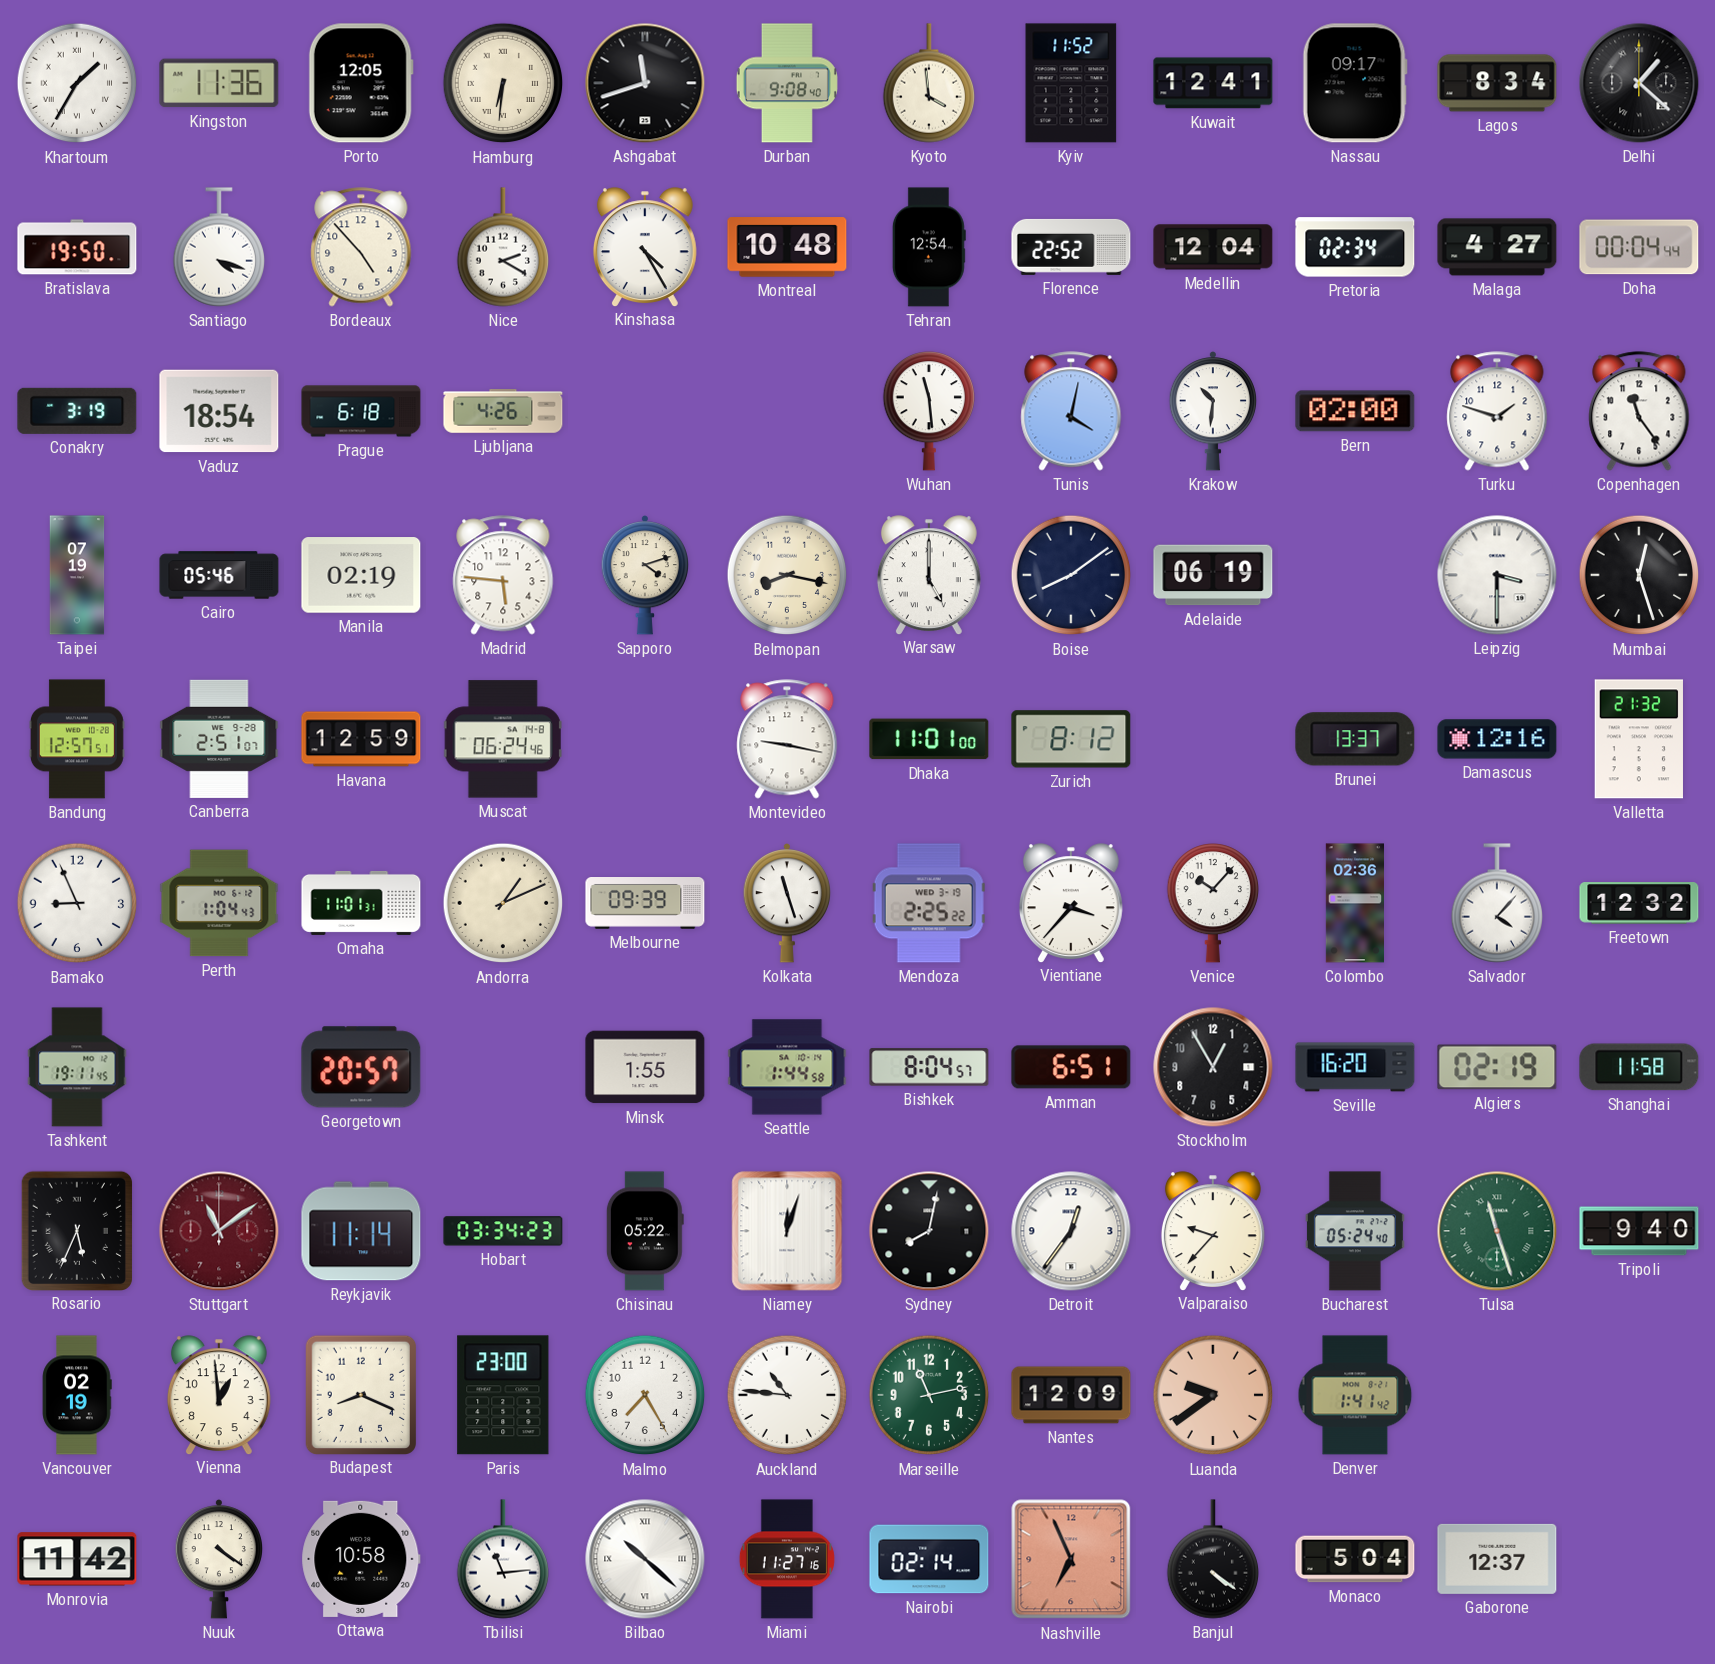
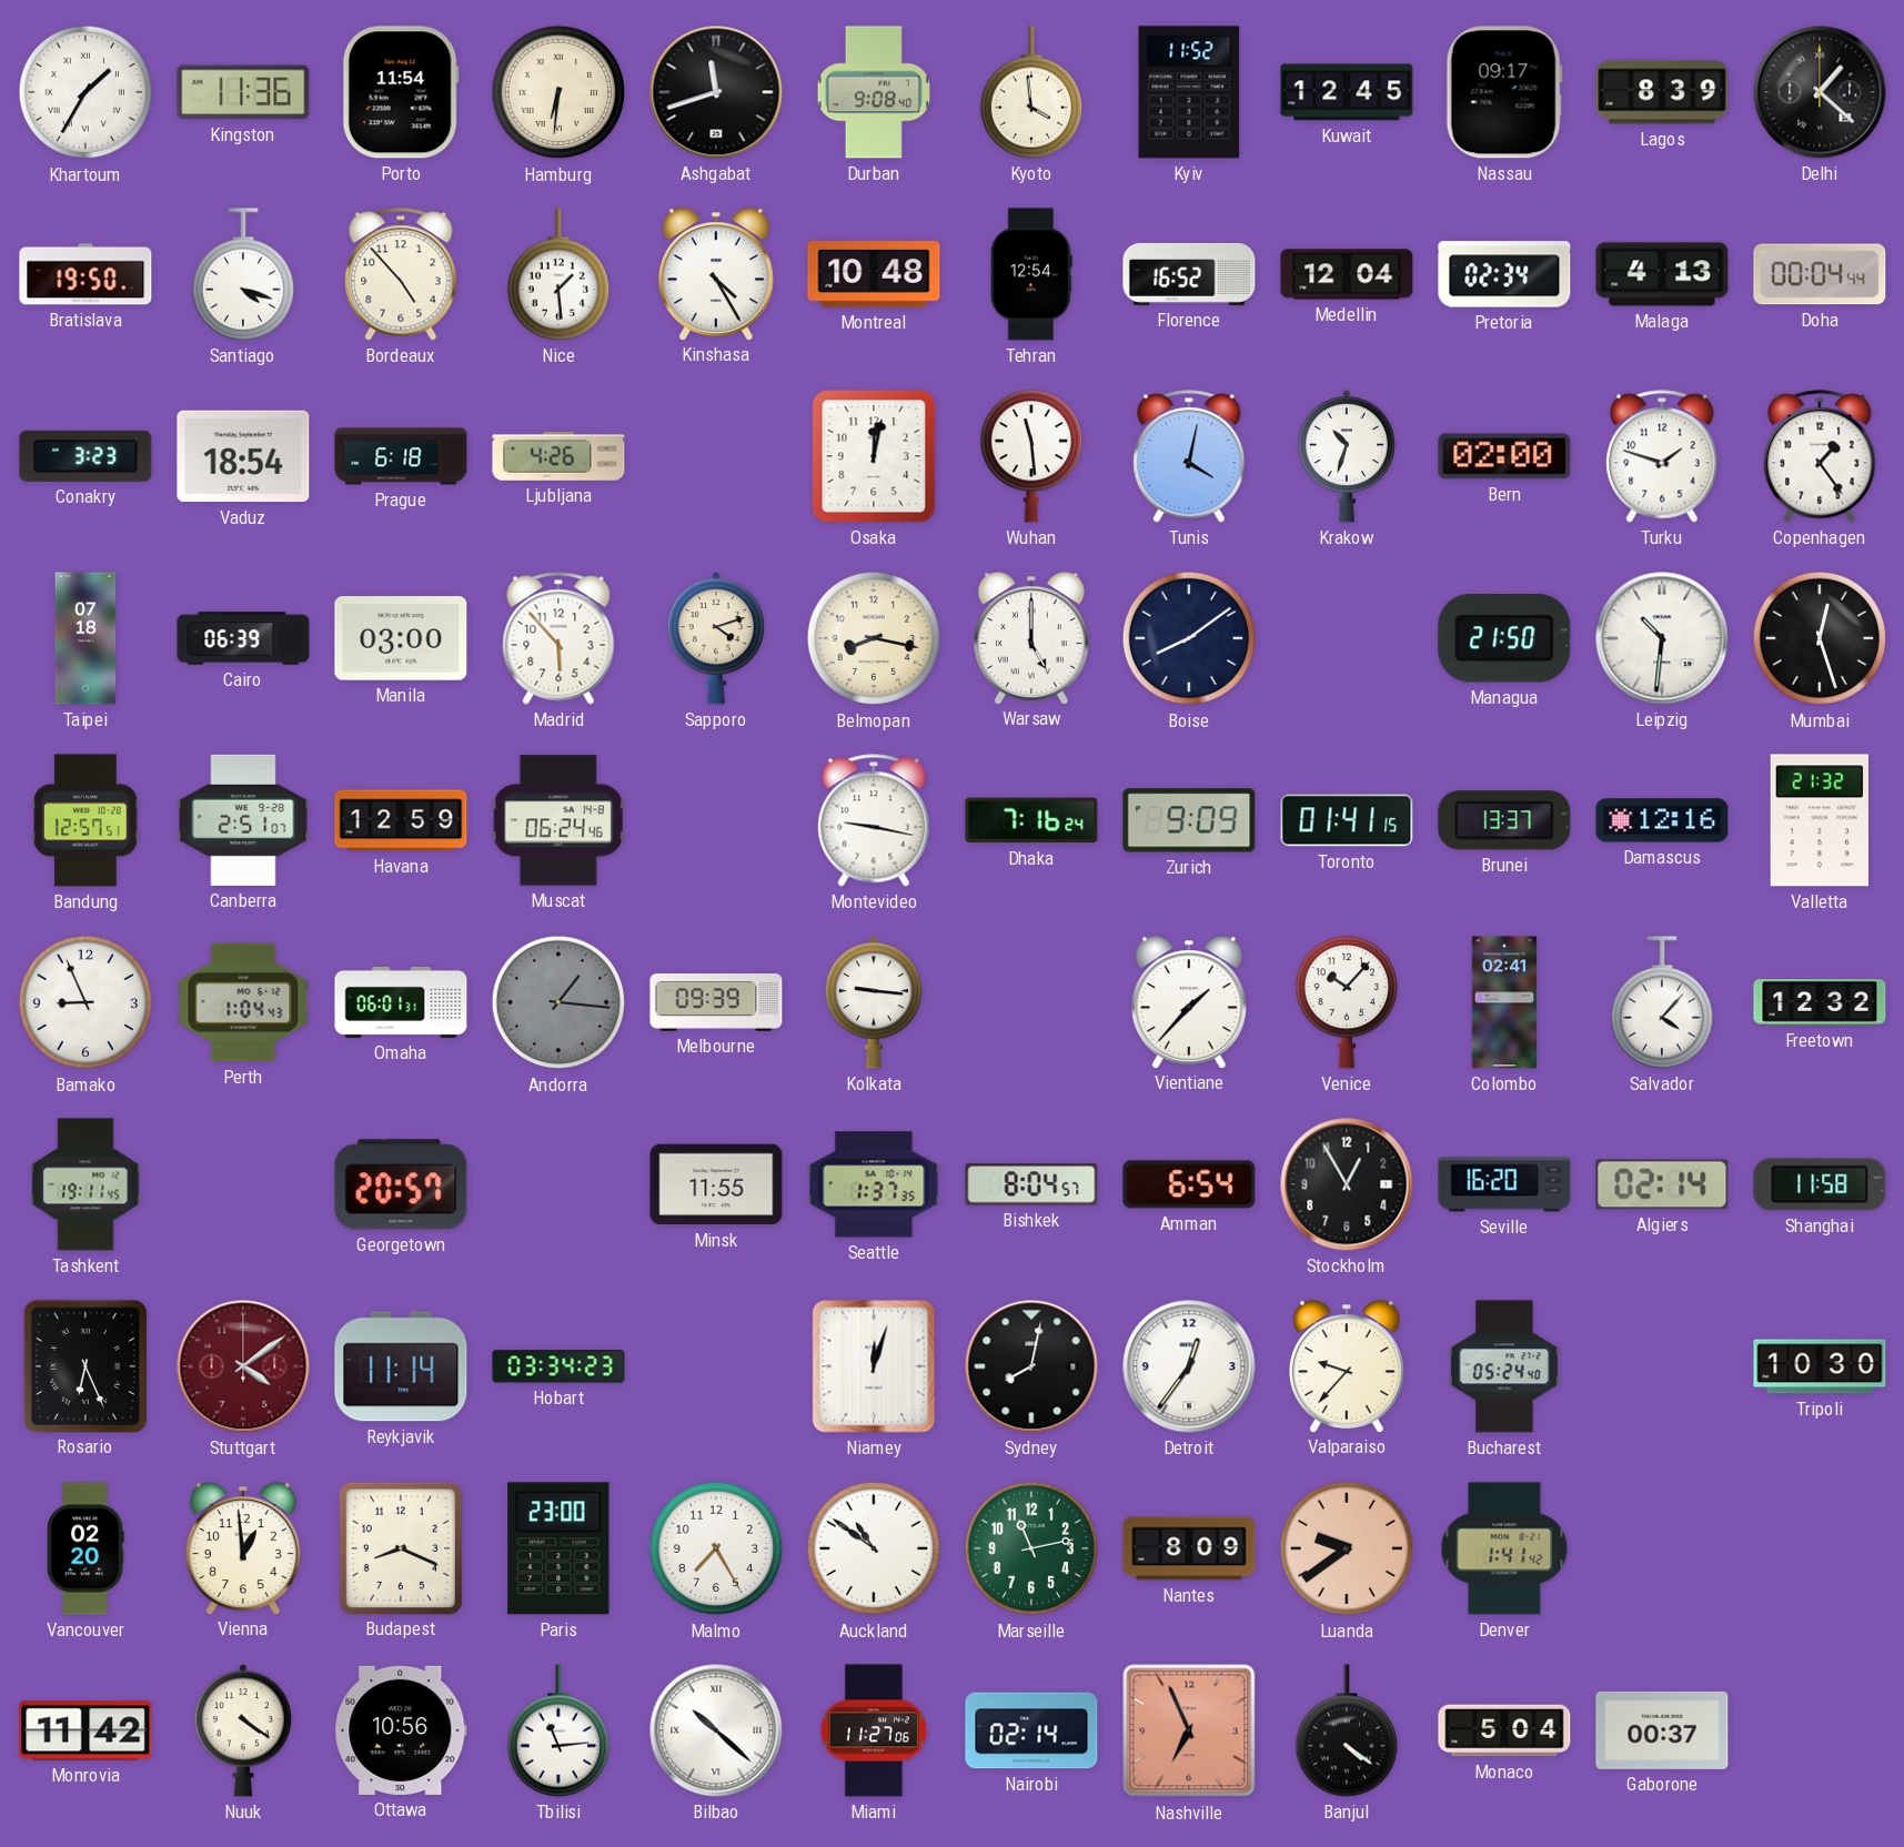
Porto: 12:05 -> 11:54
Kuwait: 12:41 -> 12:45
Lagos: 8:34 -> 8:39
Nice: 2:20 -> 1:29
Florence: 22:52 -> 16:52
Malaga: 4:27 -> 4:13
Conakry: 3:19 -> 3:23
Osaka: none -> 12:02
Krakow: 10:31 -> 10:33
Copenhagen: 11:24 -> 1:24
Taipei: 07:19 -> 07:18
Cairo: 05:46 -> 06:39
Manila: 02:19 -> 03:00
Madrid: 5:46 -> 5:53
Adelaide: 06:19 -> none
Managua: none -> 21:50
Leipzig: 3:30 -> 10:31
Dhaka: 11:01 -> 7:16
Zurich: 8:12 -> 9:09
Toronto: none -> 01:41
Omaha: 11:01 -> 06:01
Andorra: 1:11 -> 1:16
Andorra dial: cream -> grey
Kolkata: 11:27 -> 9:16
Mendoza: 2:25 -> none
Vientiane: 3:37 -> 1:37
Colombo: 02:36 -> 02:41
Minsk: 1:55 -> 11:55
Seattle: 1:44 -> 1:37
Amman: 6:51 -> 6:54
Algiers: 02:19 -> 02:14
Rosario: 5:34 -> 6:26
Stuttgart: 11:09 -> 4:09
Chisinau: 05:22 -> none
Tulsa: 11:27 -> none
Tripoli: 9:40 -> 10:30
Vancouver: 02:19 -> 02:20
Auckland: 10:46 -> 10:51
Nantes: 12:09 -> 8:09
Ottawa: 10:58 -> 10:56
Miami: 11:27:16 -> 11:27:06
Gaborone: 12:37 -> 00:37
